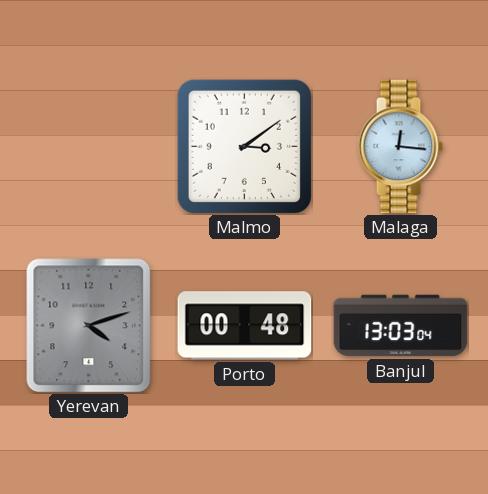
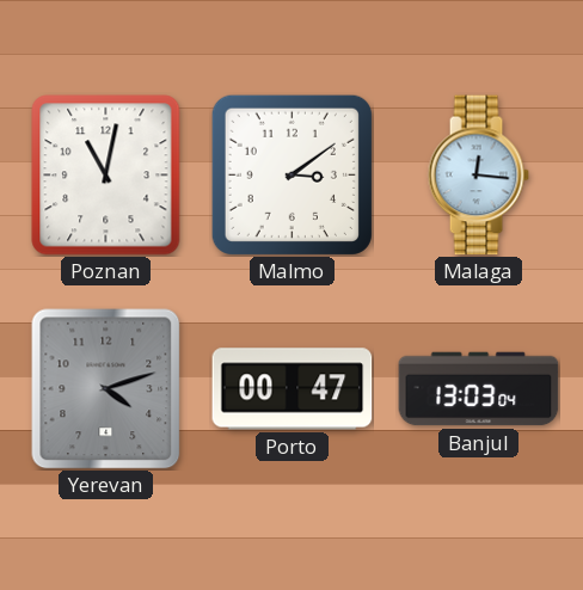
Poznan: none -> 11:02
Porto: 00:48 -> 00:47
